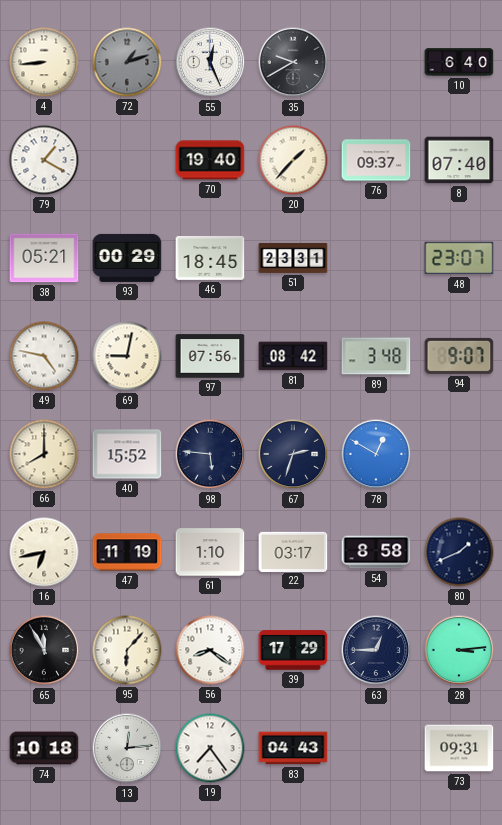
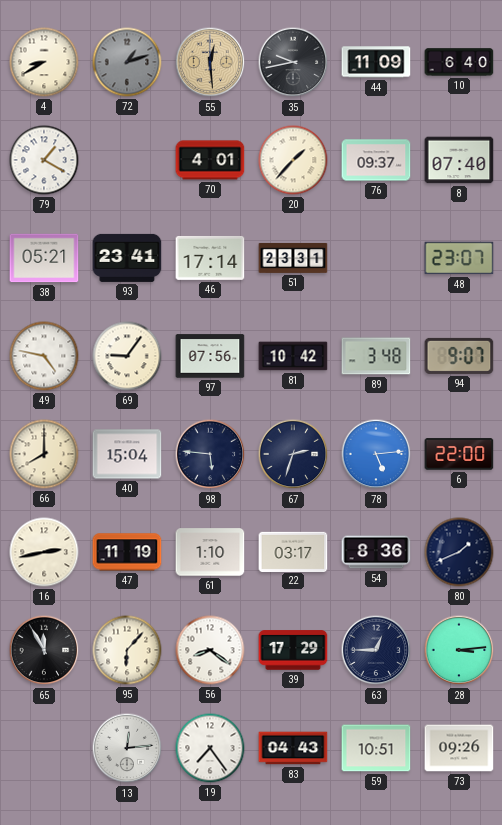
4: 8:44 -> 8:40
55: 12:26 -> 12:29
55 dial: white -> champagne
35: 9:40 -> 9:43
44: none -> 11:09
70: 19:40 -> 4:01
93: 00:29 -> 23:41
46: 18:45 -> 17:14
69: 9:02 -> 9:06
81: 08:42 -> 10:42
40: 15:52 -> 15:04
78: 12:50 -> 5:14
6: none -> 22:00
16: 6:43 -> 2:43
54: 8:58 -> 8:36
74: 10:18 -> none
59: none -> 10:51
73: 09:31 -> 09:26
